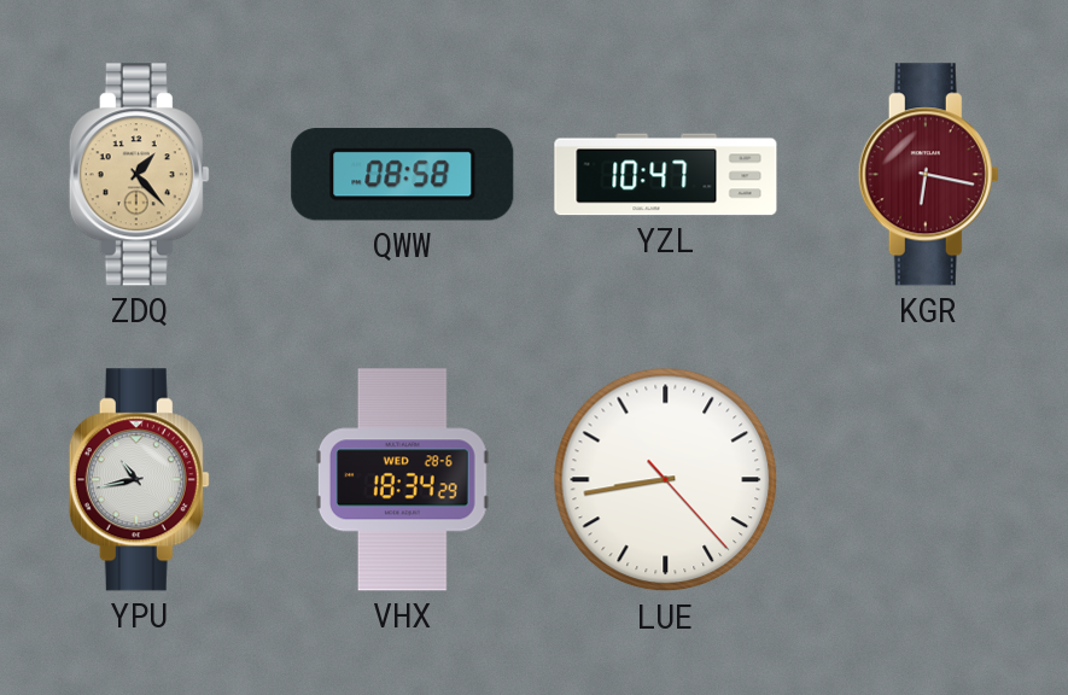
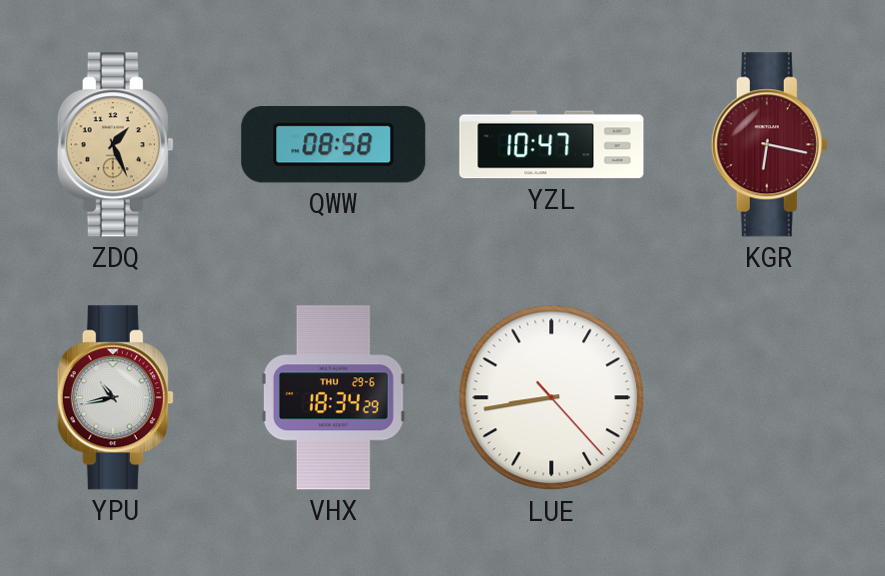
ZDQ: 1:23 -> 1:26
VHX date: WED 28-6 -> THU 29-6
